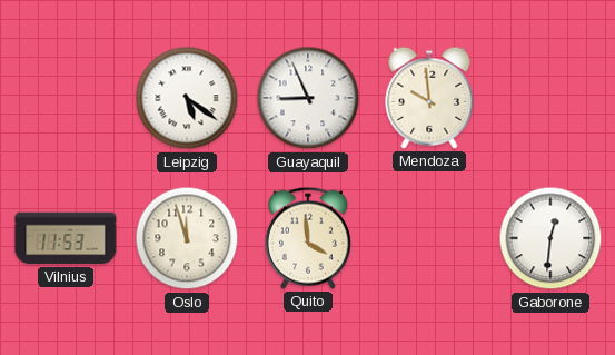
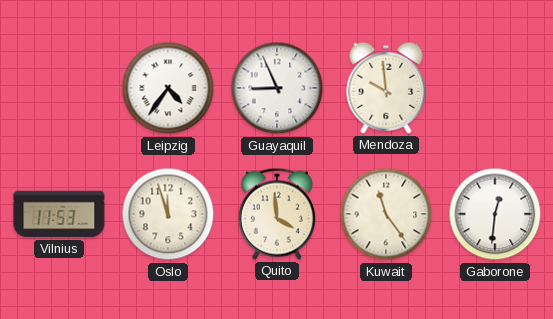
Leipzig: 5:21 -> 4:36
Kuwait: none -> 11:24
